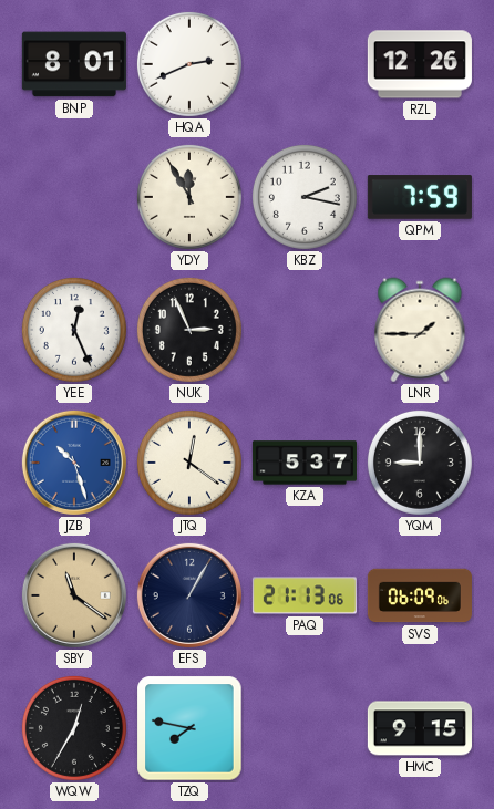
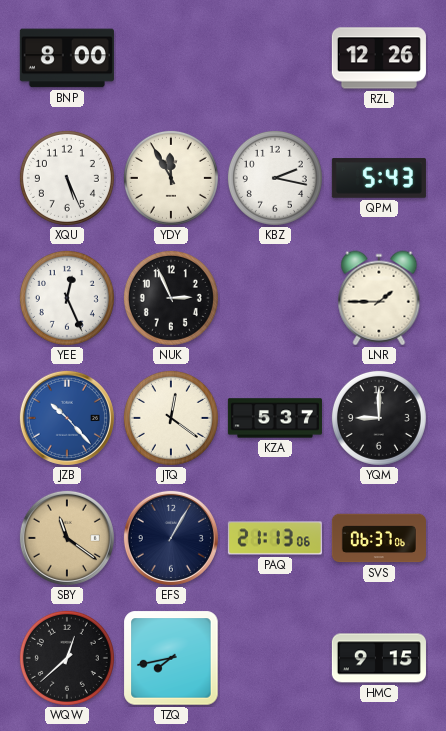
BNP: 8:01 -> 8:00
HQA: 2:41 -> none
XQU: none -> 5:26
QPM: 7:59 -> 5:43
JZB: 10:27 -> 10:23
SVS: 06:09 -> 06:37
WQW: 12:35 -> 12:38
TZQ: 7:47 -> 7:43
